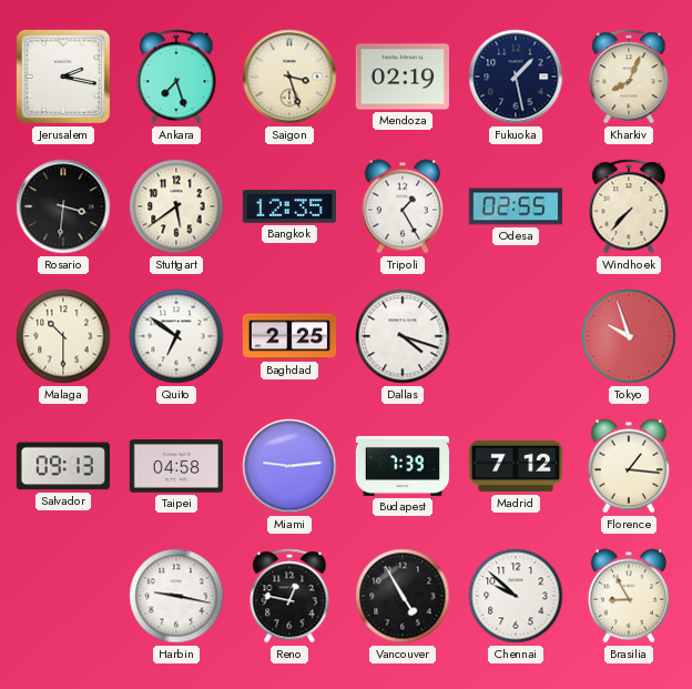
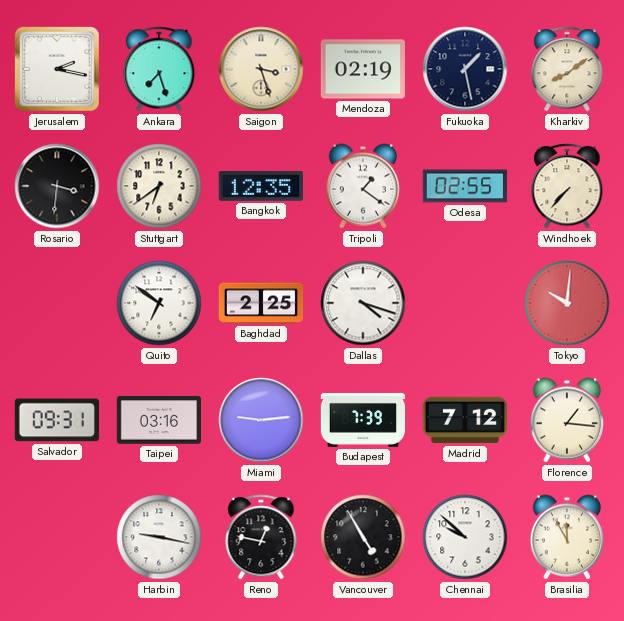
Kharkiv: 8:04 -> 8:09
Stuttgart: 5:39 -> 6:39
Tripoli: 1:25 -> 1:21
Malaga: 10:30 -> none
Tokyo: 9:57 -> 10:01
Salvador: 09:13 -> 09:31
Taipei: 04:58 -> 03:16
Brasilia: 8:55 -> 11:55
